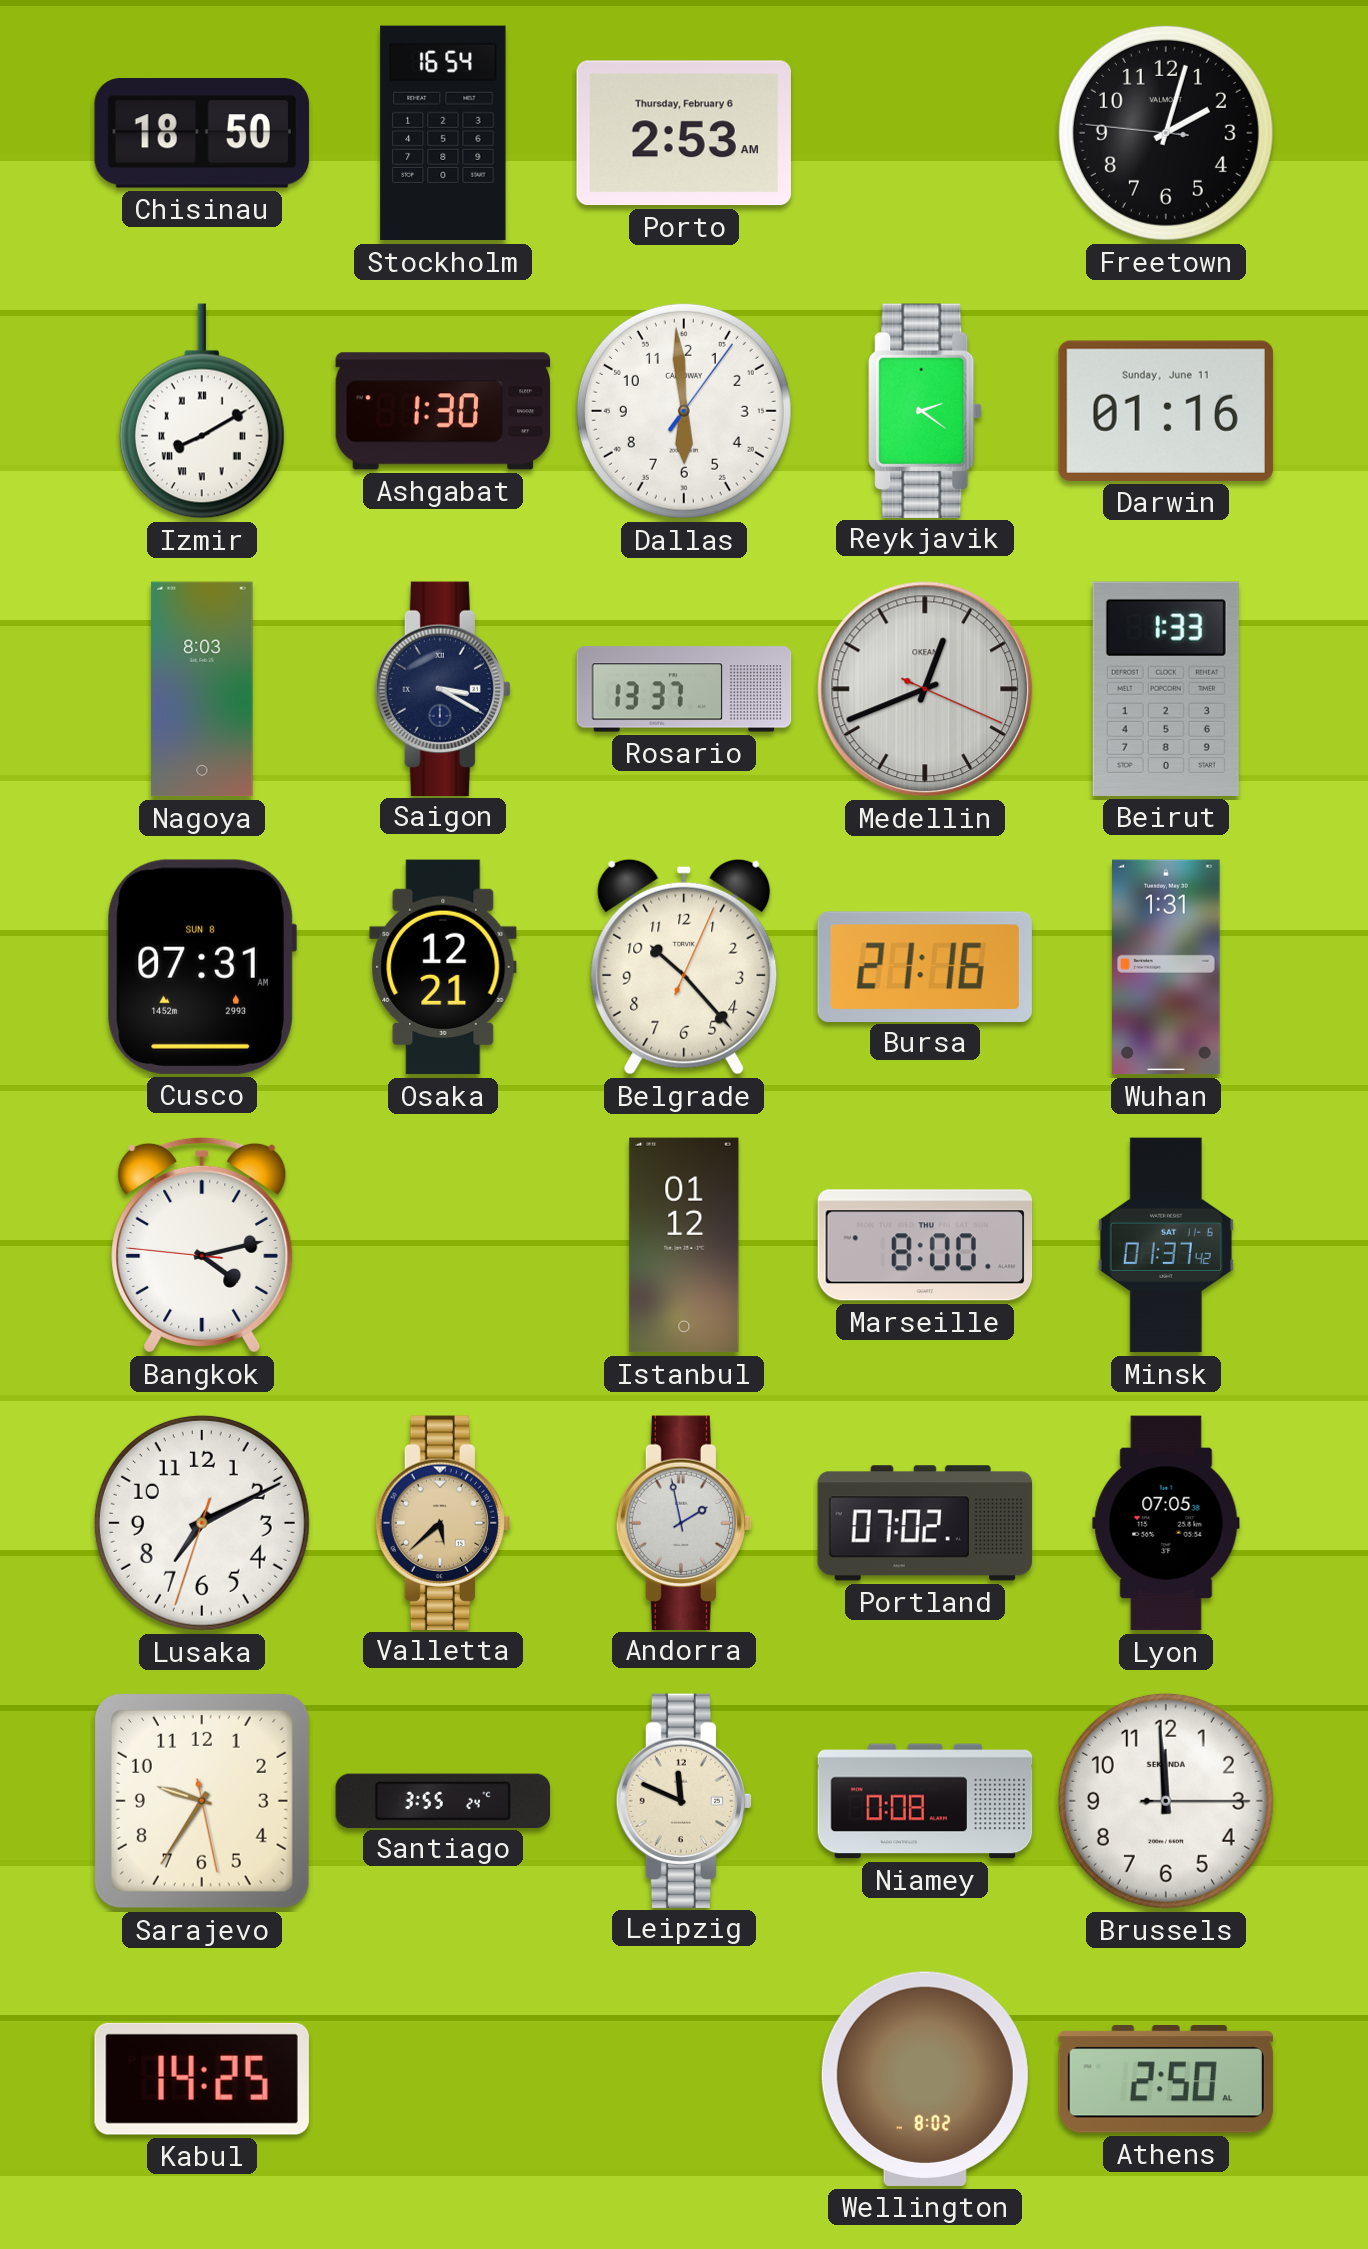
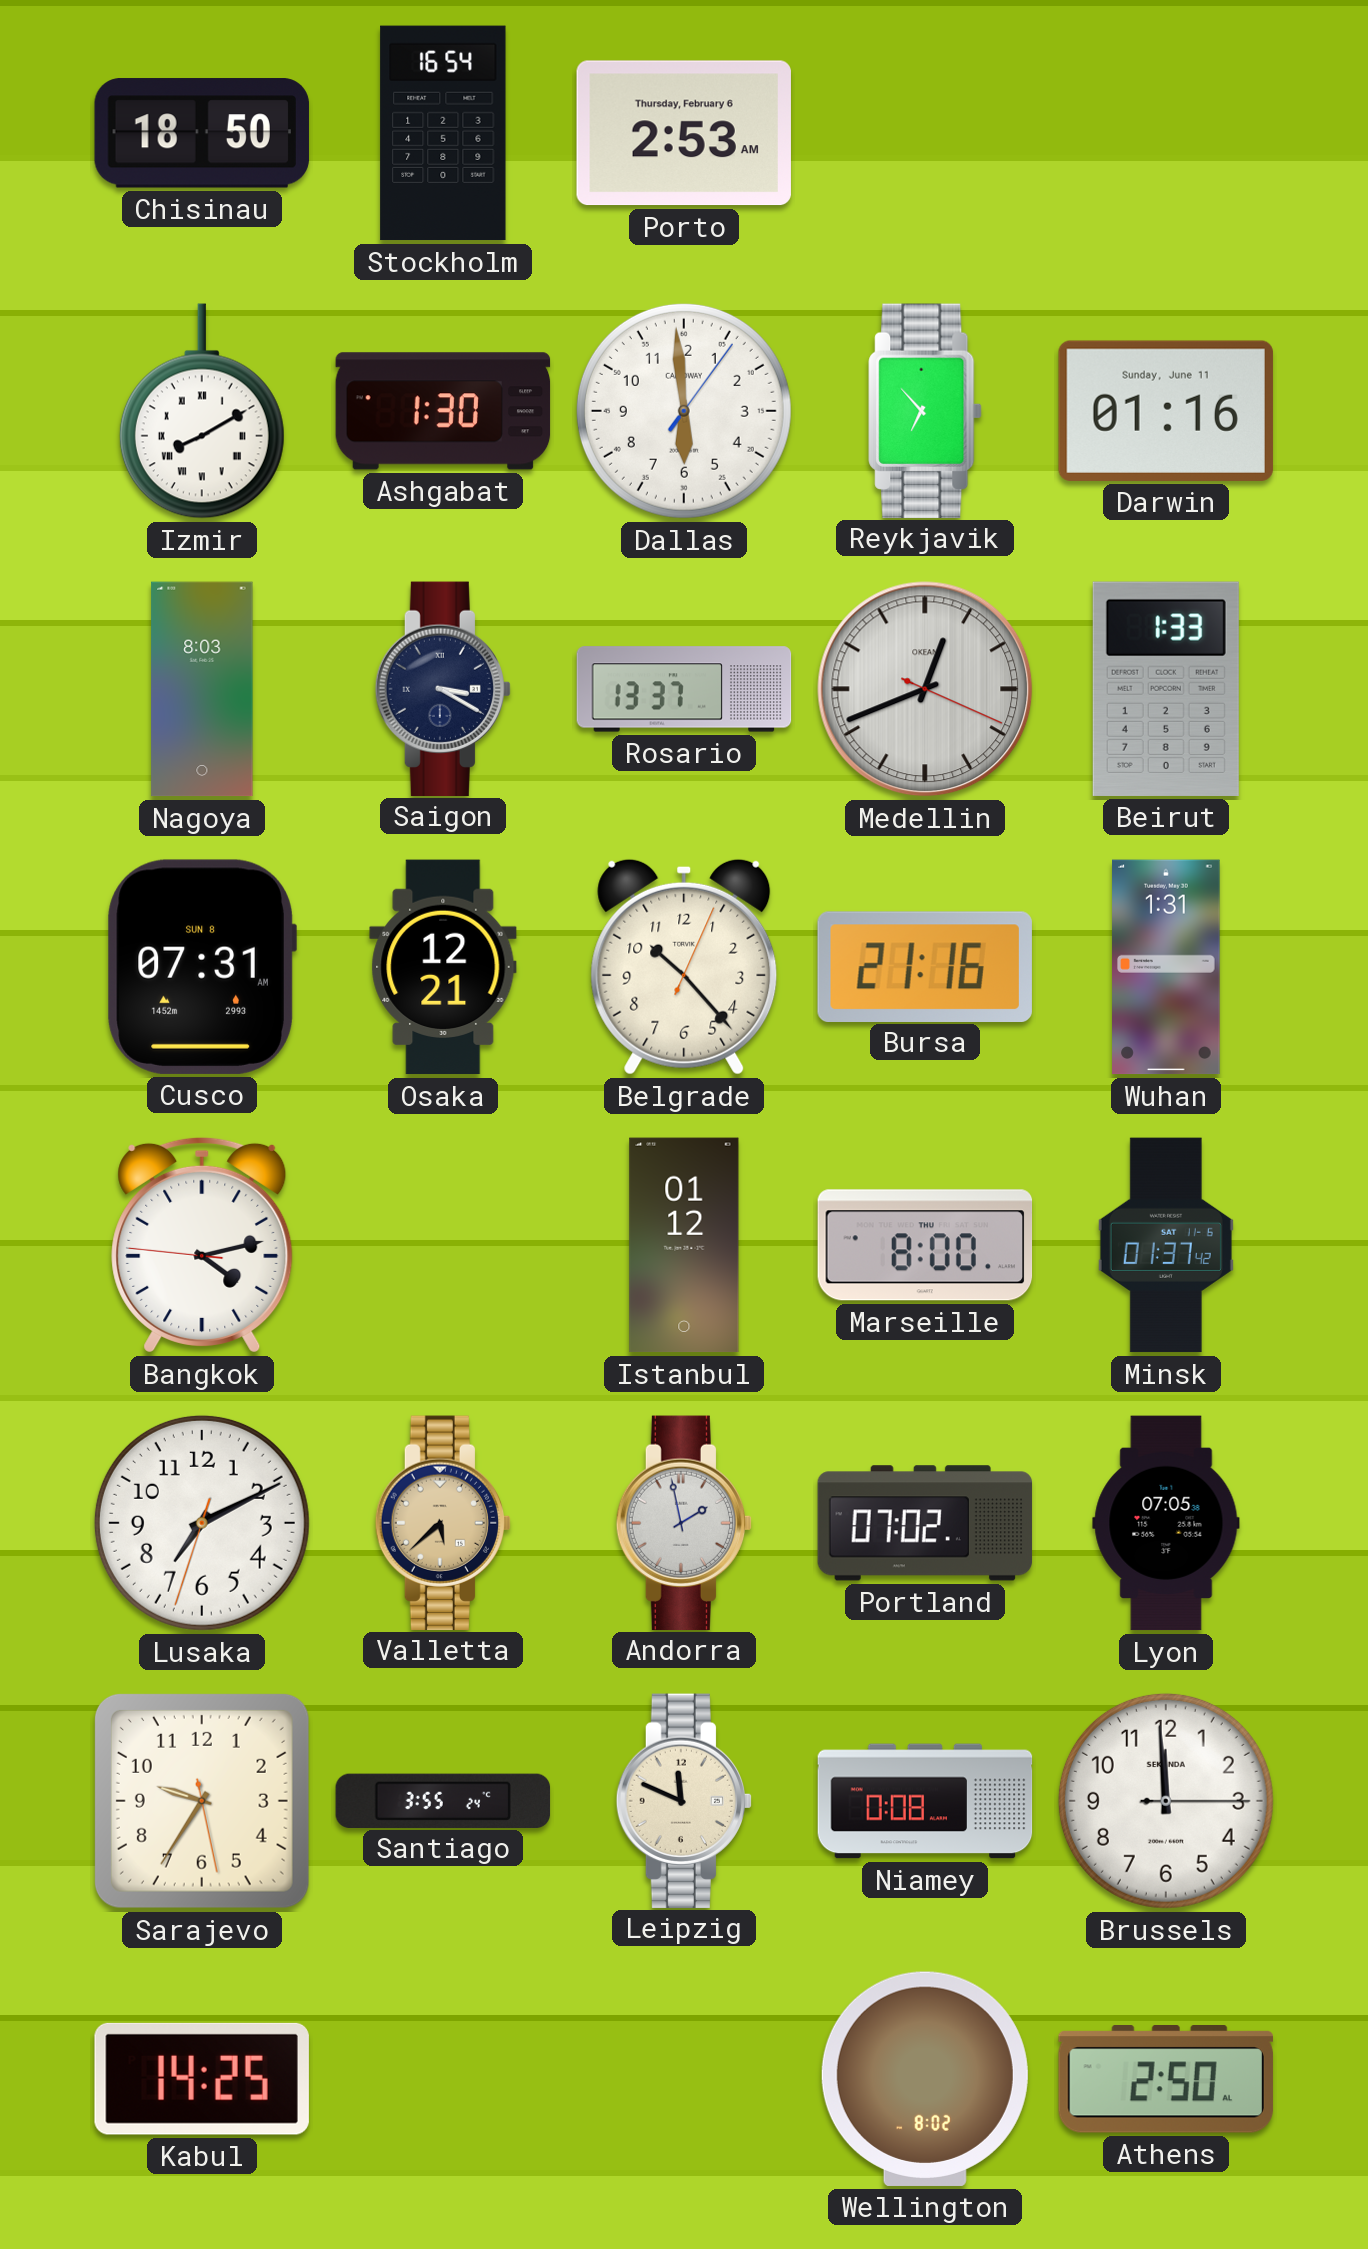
Freetown: 2:02 -> none
Reykjavik: 2:21 -> 6:53
